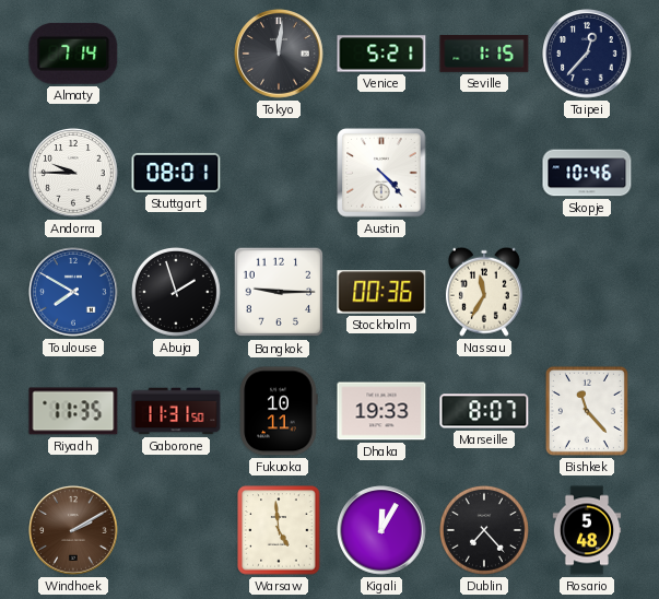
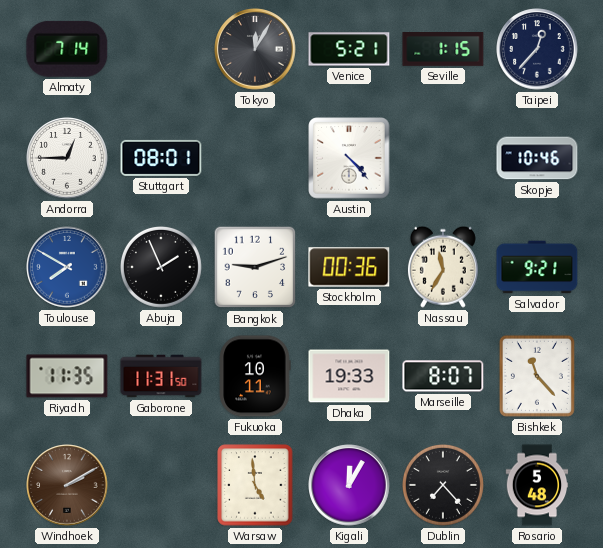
Tokyo: 12:01 -> 12:05
Andorra: 9:45 -> 12:45
Abuja: 1:57 -> 1:56
Bangkok: 9:15 -> 9:12
Salvador: none -> 9:21
